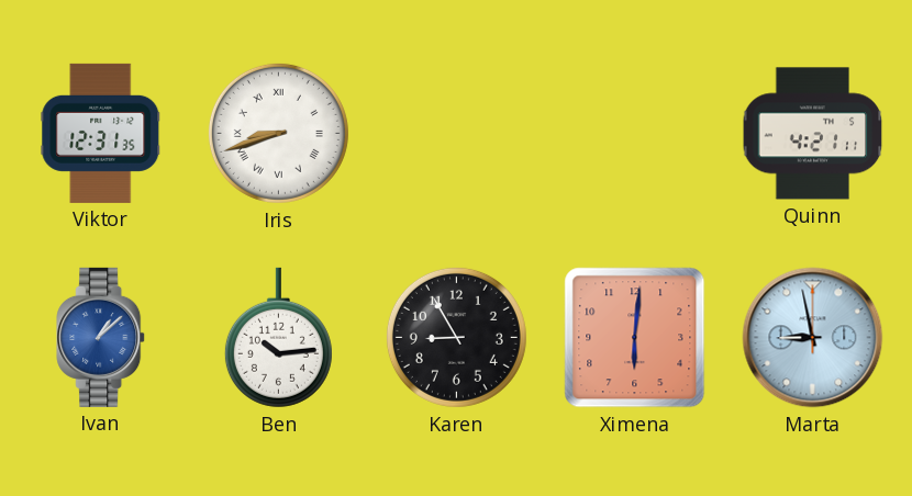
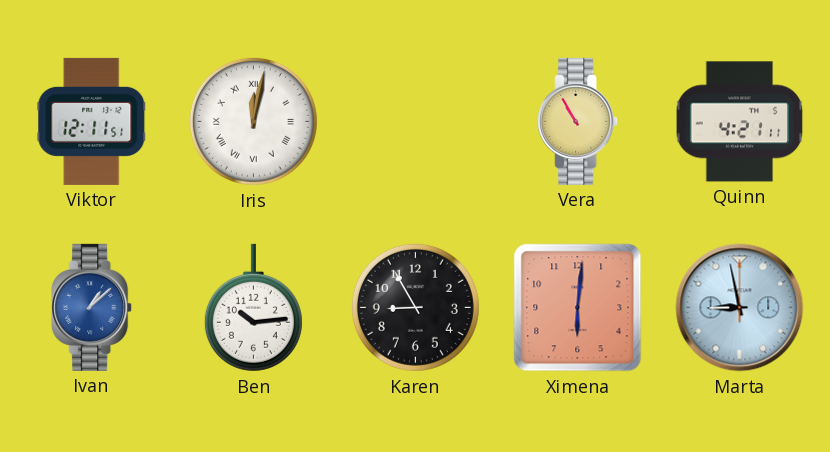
Viktor: 12:31 -> 12:11
Iris: 8:42 -> 12:02
Vera: none -> 10:55
